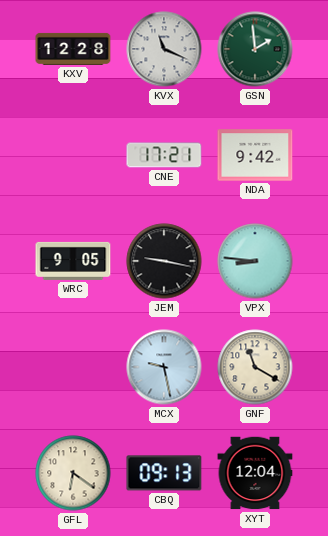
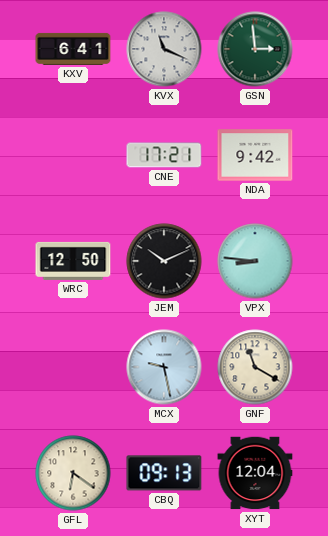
KXV: 12:28 -> 6:41
GSN: 1:59 -> 2:59
WRC: 9:05 -> 12:50
JEM: 9:17 -> 10:11
